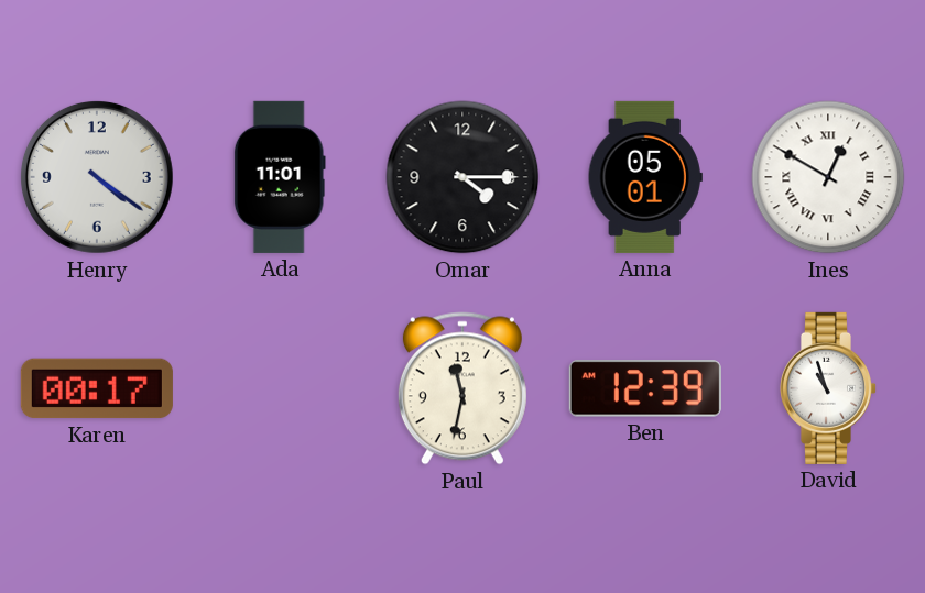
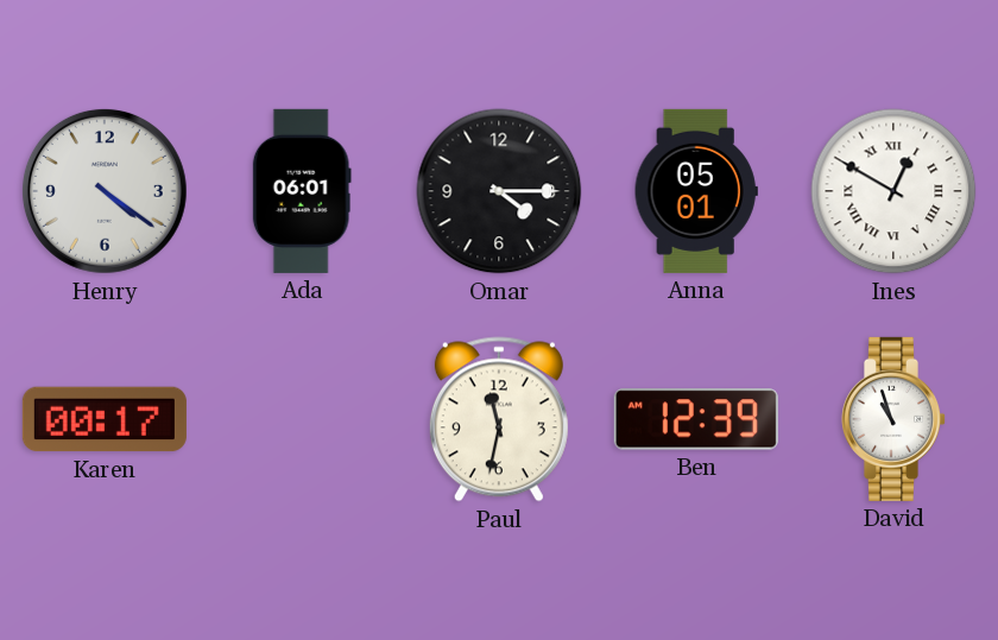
Ada: 11:01 -> 06:01
